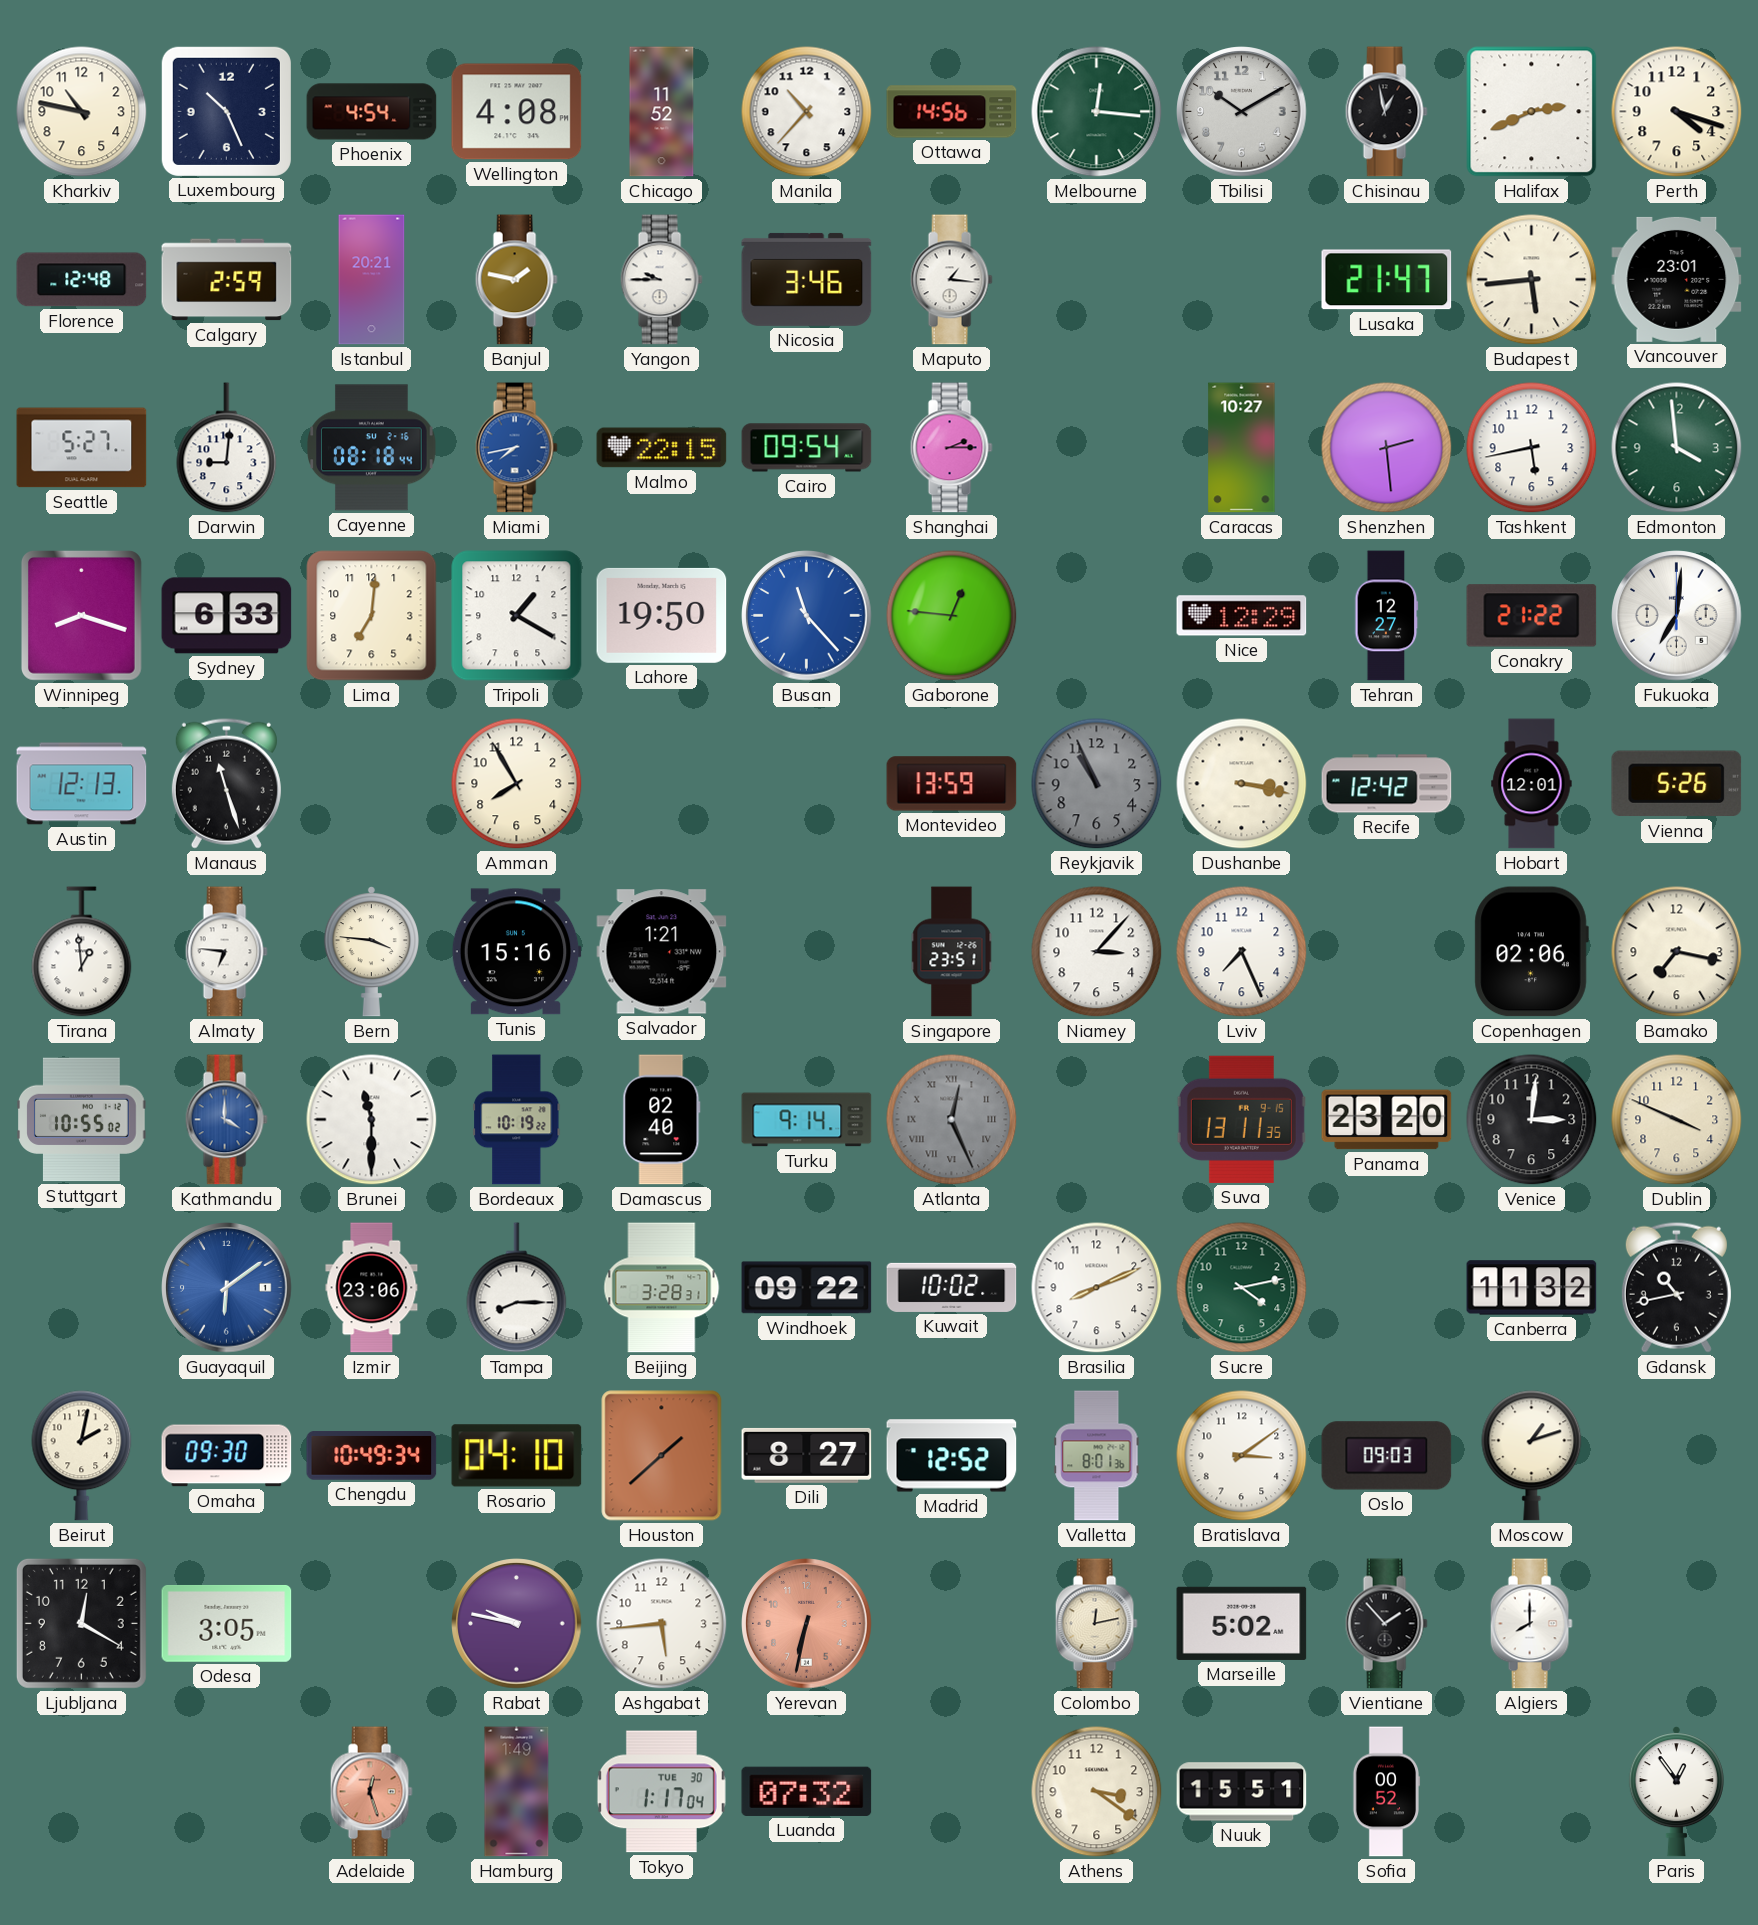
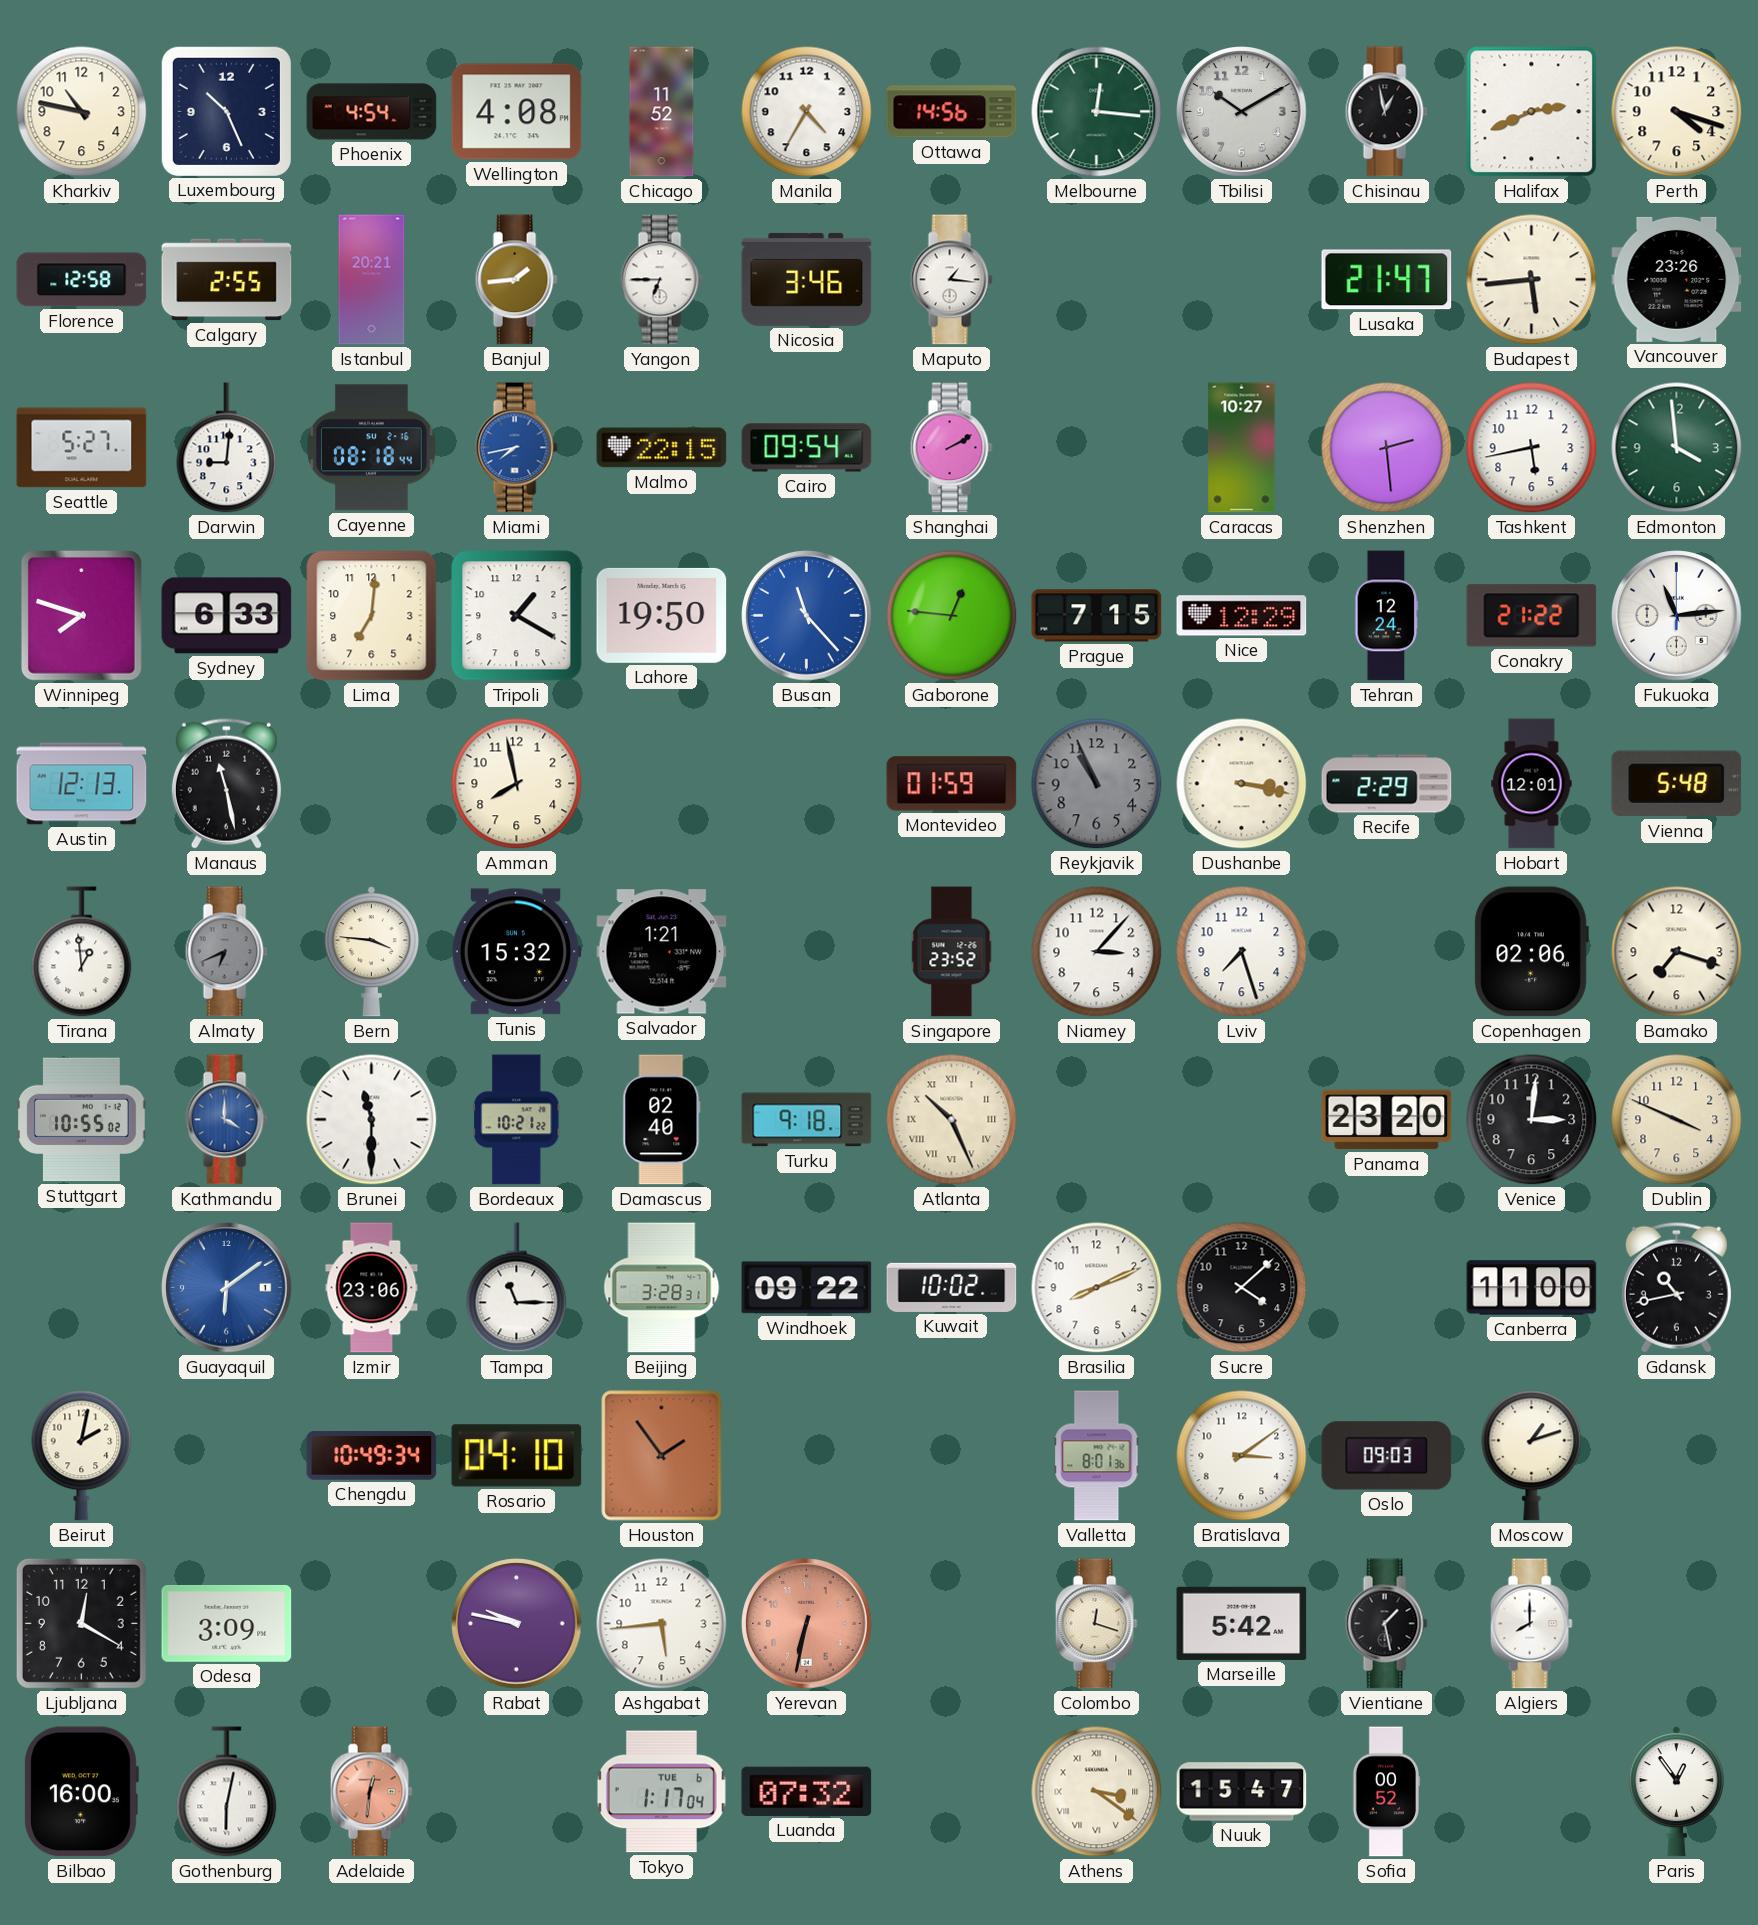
Manila: 10:37 -> 4:35
Florence: 12:48 -> 12:58
Calgary: 2:59 -> 2:55
Banjul: 1:47 -> 1:44
Yangon: 9:45 -> 6:45
Vancouver: 23:01 -> 23:26
Shanghai: 2:15 -> 2:10
Winnipeg: 8:18 -> 7:48
Prague: none -> 7:15
Tehran: 12:27 -> 12:24
Fukuoka: 7:01 -> 11:14
Manaus: 11:27 -> 11:28
Amman: 7:55 -> 7:58
Montevideo: 13:59 -> 01:59
Recife: 12:42 -> 2:29
Vienna: 5:26 -> 5:48
Almaty: 6:46 -> 6:41
Almaty dial: white -> grey
Tunis: 15:16 -> 15:32
Singapore: 23:51 -> 23:52
Lviv: 7:26 -> 7:27
Bamako: 7:17 -> 7:18
Bordeaux: 10:19 -> 10:21
Turku: 9:14 -> 9:18
Atlanta: 12:26 -> 10:26
Atlanta dial: grey -> cream
Suva: 13:11 -> none
Tampa: 8:15 -> 11:15
Sucre: 4:13 -> 4:08
Sucre dial: green -> black
Canberra: 11:32 -> 11:00
Omaha: 09:30 -> none
Houston: 1:38 -> 1:54
Dili: 8:27 -> none
Madrid: 12:52 -> none
Odesa: 3:05 -> 3:09
Colombo: 12:13 -> 12:18
Marseille: 5:02 -> 5:42
Vientiane: 1:53 -> 1:28
Bilbao: none -> 16:00
Gothenburg: none -> 6:02
Adelaide: 12:27 -> 12:31
Hamburg: 1:49 -> none
Tokyo date: TUE 30 -> TUE 6
Athens numerals: Arabic -> Roman
Nuuk: 15:51 -> 15:47
